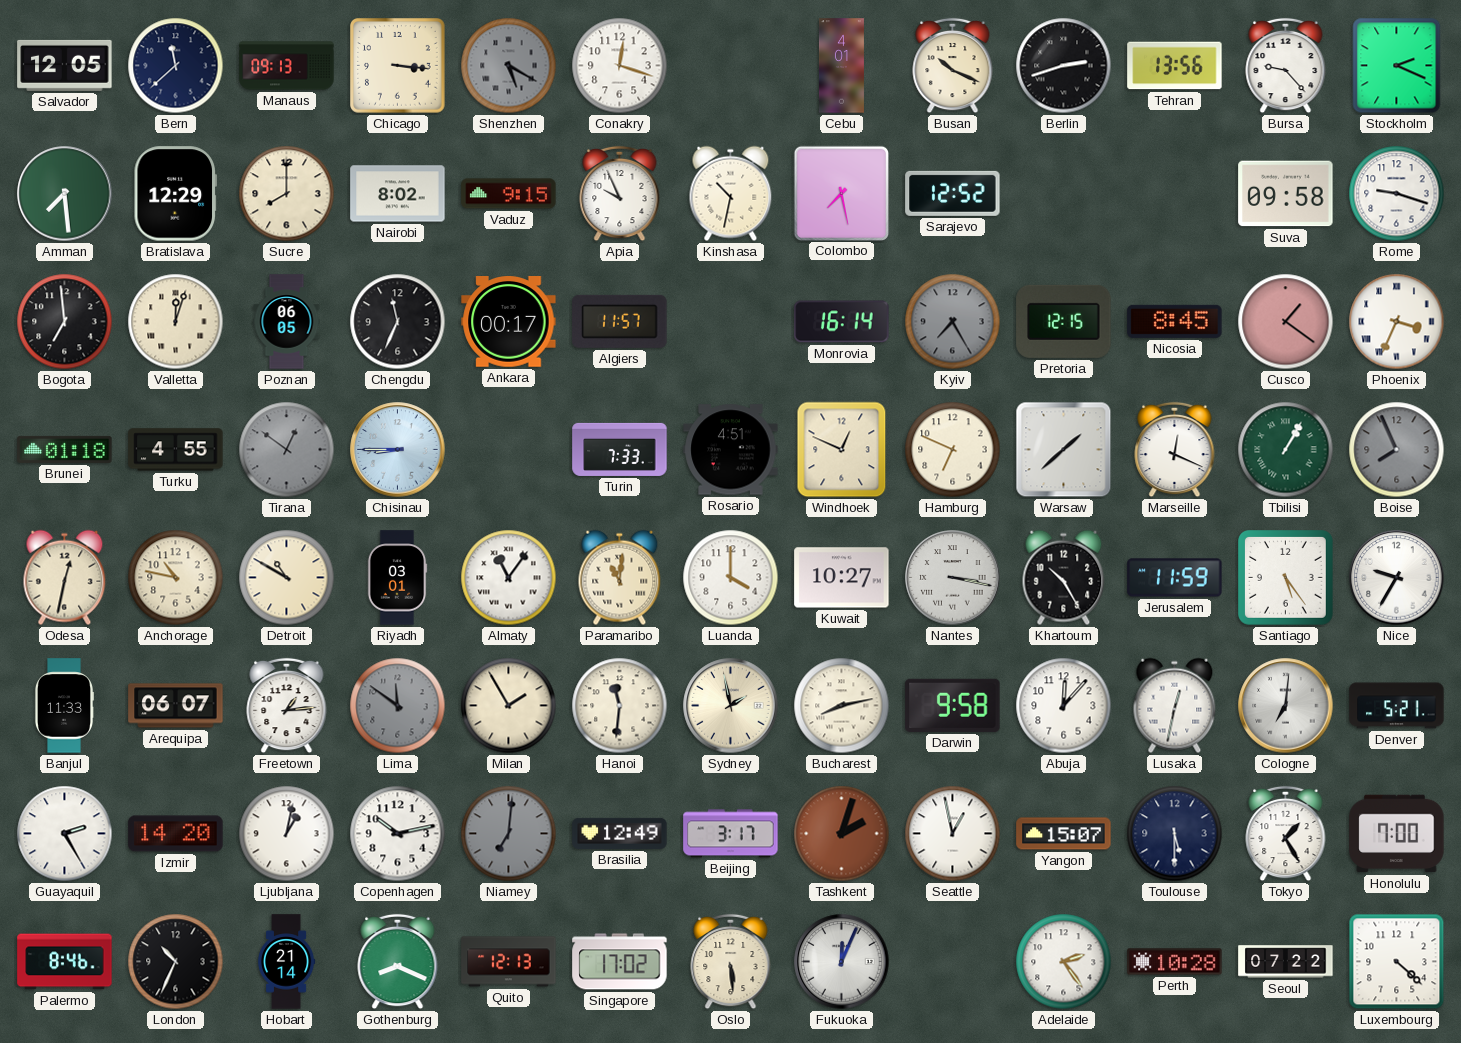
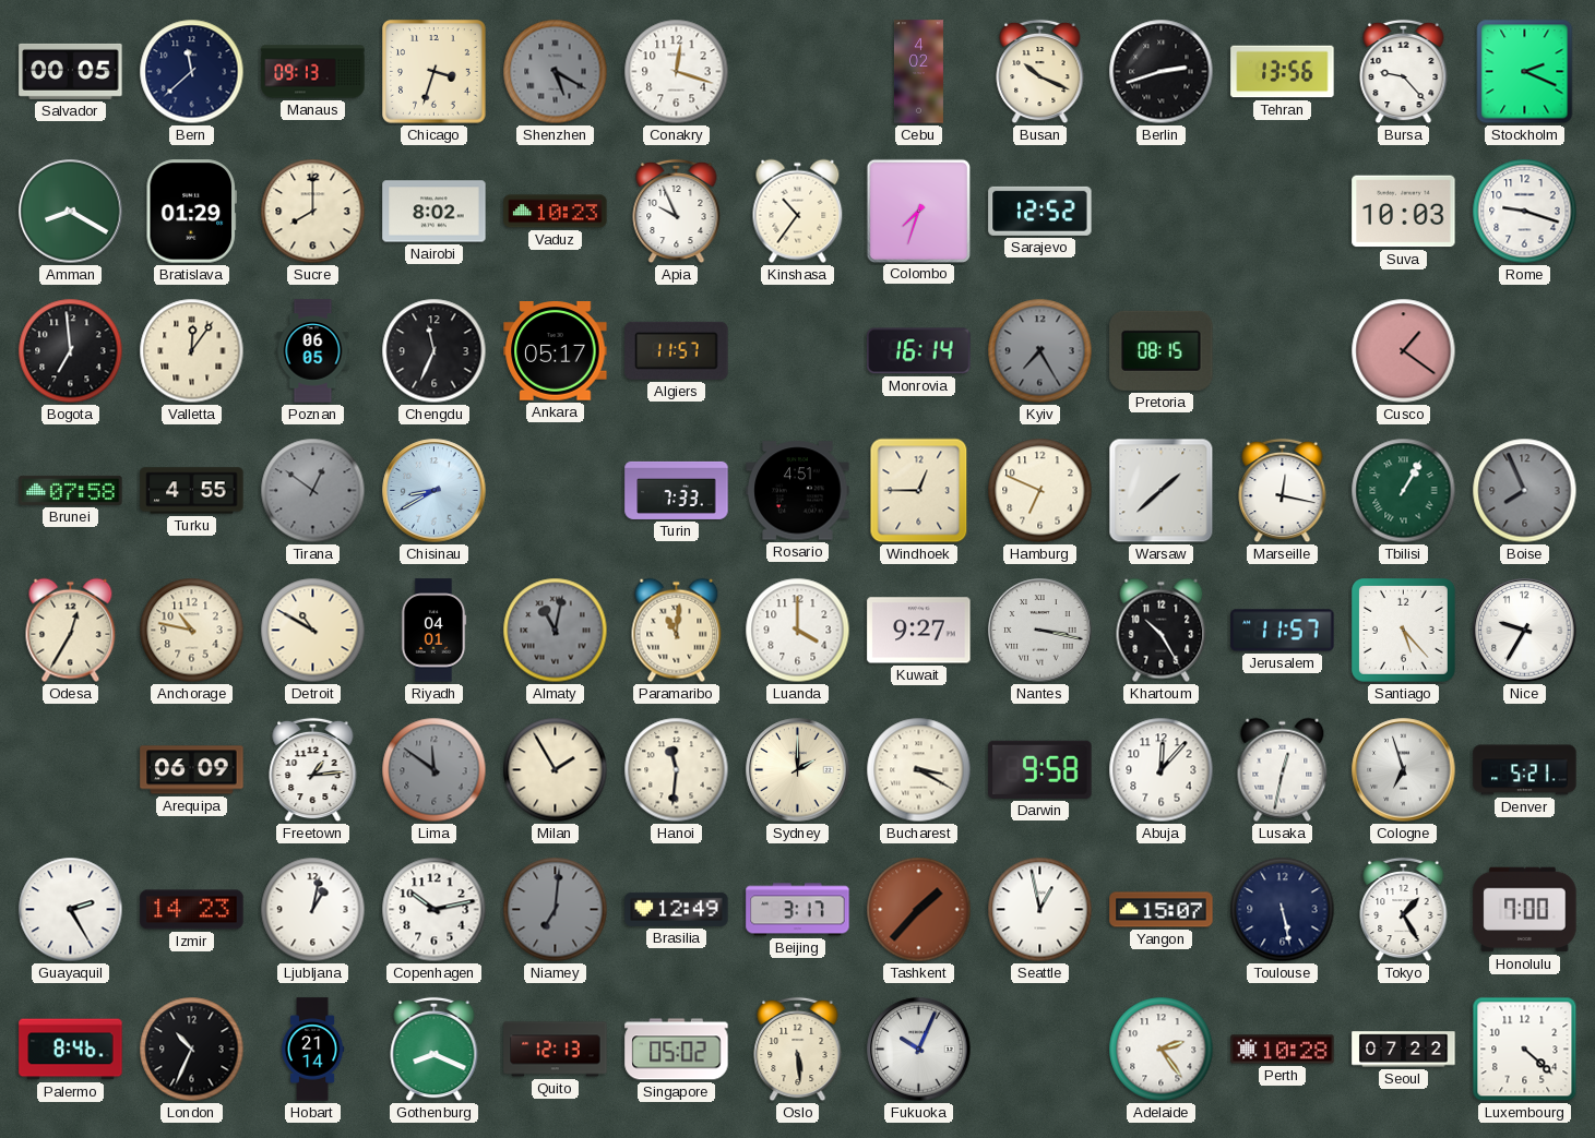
Salvador: 12:05 -> 00:05
Chicago: 3:16 -> 3:33
Cebu: 4:01 -> 4:02
Amman: 7:29 -> 8:20
Bratislava: 12:29 -> 01:29
Vaduz: 9:15 -> 10:23
Kinshasa: 10:32 -> 10:36
Colombo: 7:28 -> 7:33
Suva: 09:58 -> 10:03
Valletta: 12:03 -> 12:06
Ankara: 00:17 -> 05:17
Pretoria: 12:15 -> 08:15
Nicosia: 8:45 -> none
Phoenix: 3:34 -> none
Brunei: 01:18 -> 07:58
Chisinau: 8:45 -> 8:40
Windhoek: 12:49 -> 12:45
Marseille: 12:19 -> 12:17
Odesa: 12:32 -> 12:35
Riyadh: 03:01 -> 04:01
Almaty: 11:06 -> 11:02
Almaty dial: white -> grey
Kuwait: 10:27 -> 9:27
Jerusalem: 11:59 -> 11:57
Santiago: 5:24 -> 5:23
Banjul: 11:33 -> none
Arequipa: 06:07 -> 06:09
Sydney: 1:58 -> 2:00
Bucharest: 8:13 -> 3:20
Cologne: 7:01 -> 6:57
Izmir: 14:20 -> 14:23
Tashkent: 2:03 -> 1:37
Toulouse: 5:30 -> 5:28
Singapore: 17:02 -> 05:02
Fukuoka: 12:04 -> 10:04
